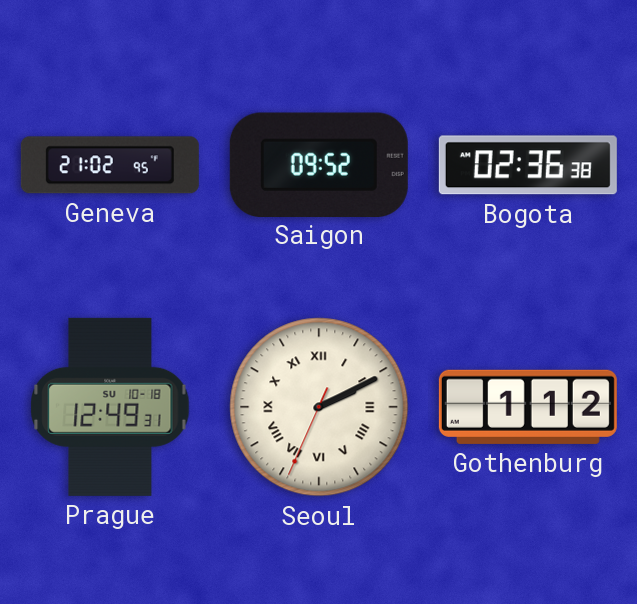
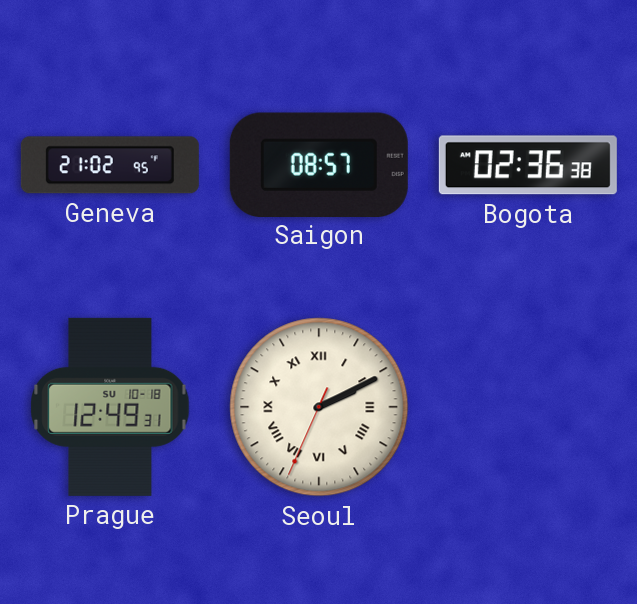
Saigon: 09:52 -> 08:57
Gothenburg: 1:12 -> none
